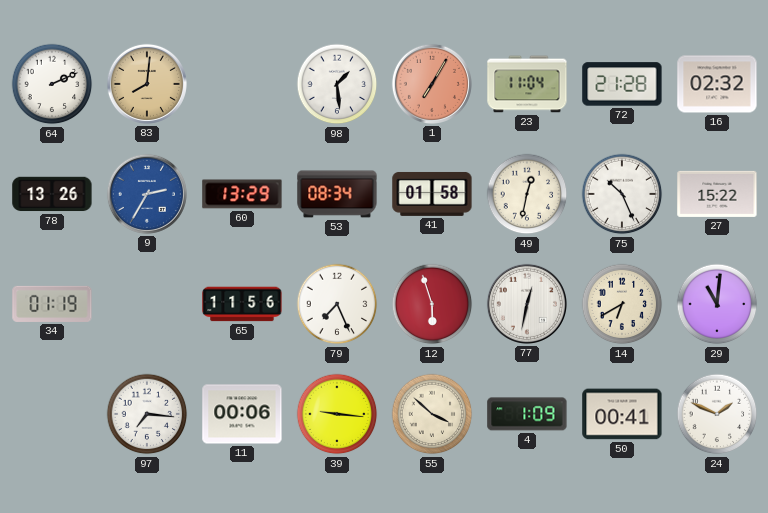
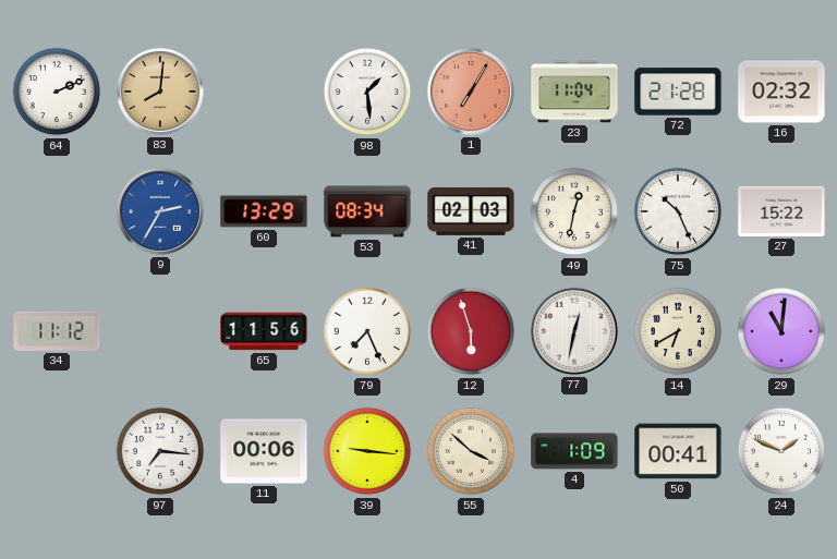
78: 13:26 -> none
41: 01:58 -> 02:03
34: 01:19 -> 11:12
